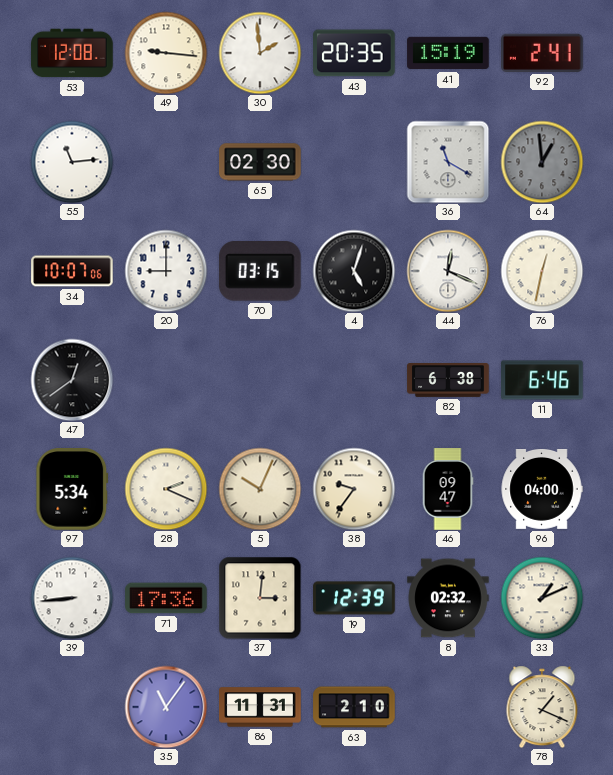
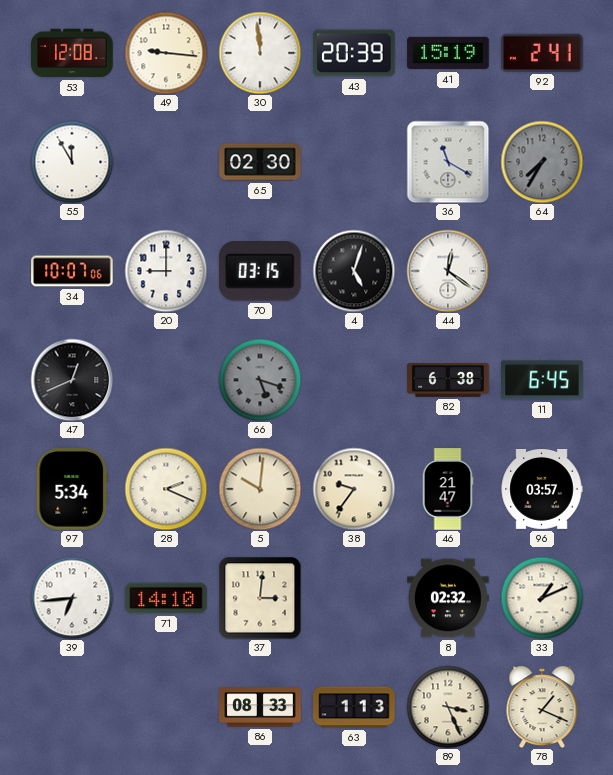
30: 1:59 -> 11:59
43: 20:35 -> 20:39
55: 11:14 -> 11:55
64: 12:59 -> 7:35
44: 12:19 -> 12:21
76: 12:32 -> none
47: 12:39 -> 12:41
66: none -> 5:18
11: 6:46 -> 6:45
5: 10:04 -> 10:01
46: 09:47 -> 21:47
96: 04:00 -> 03:57
39: 8:44 -> 6:44
71: 17:36 -> 14:10
19: 12:39 -> none
35: 11:06 -> none
86: 11:31 -> 08:33
63: 2:10 -> 1:13
89: none -> 3:26
